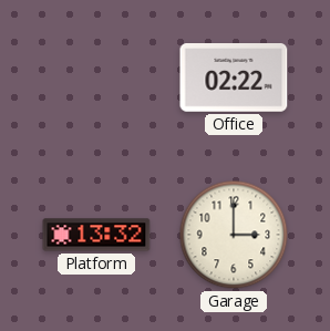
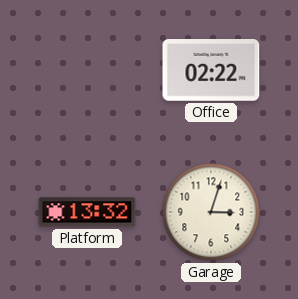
Garage: 3:00 -> 3:03
